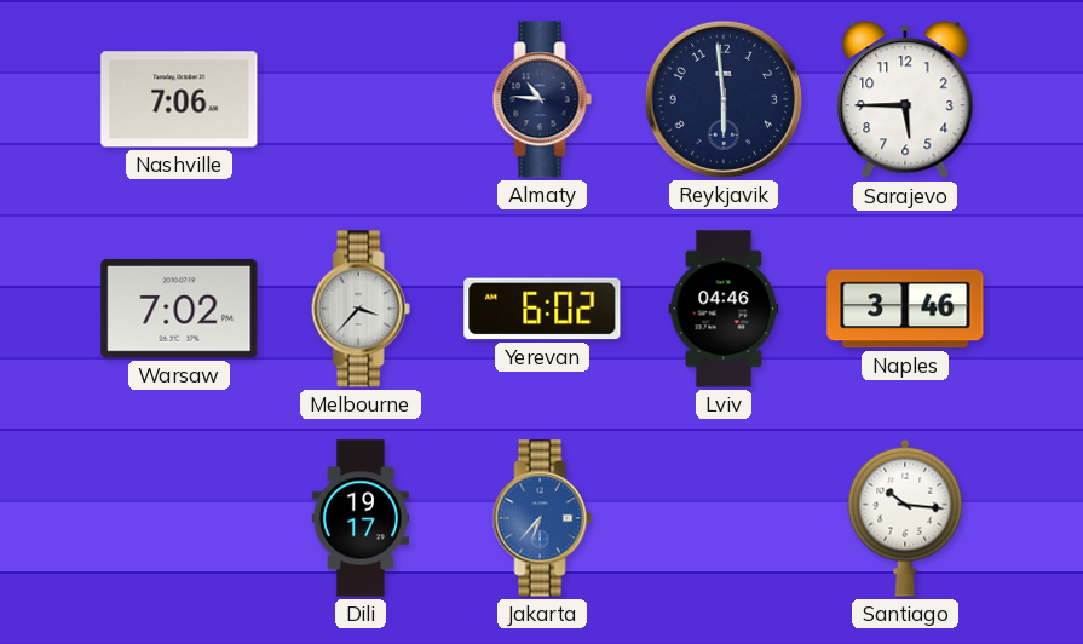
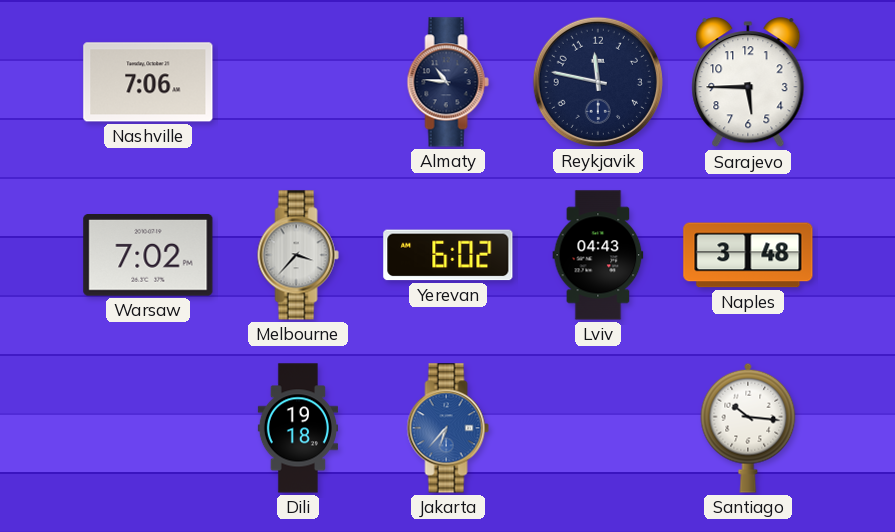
Reykjavik: 5:59 -> 11:47
Lviv: 04:46 -> 04:43
Naples: 3:46 -> 3:48
Dili: 19:17 -> 19:18
